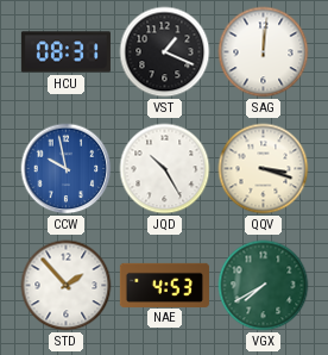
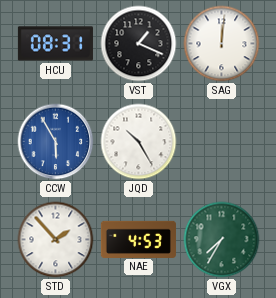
CCW: 9:58 -> 5:55
QQV: 3:18 -> none
VGX: 7:40 -> 7:35
